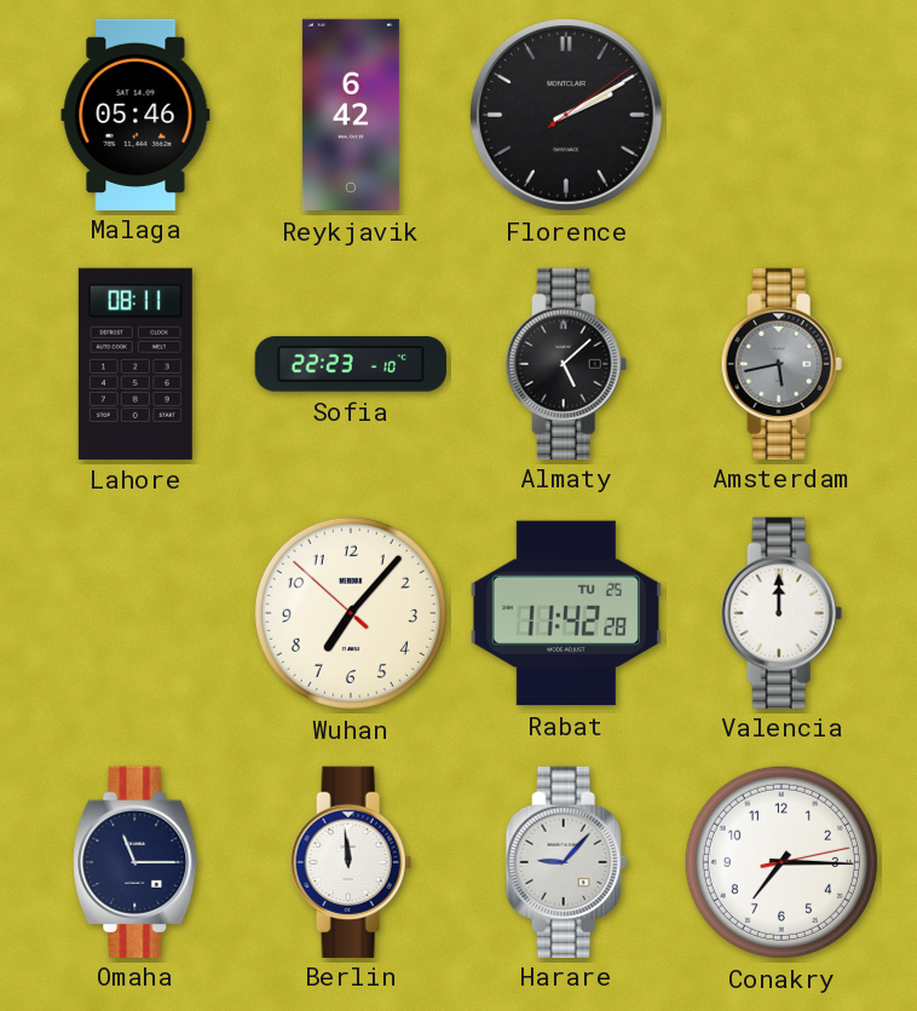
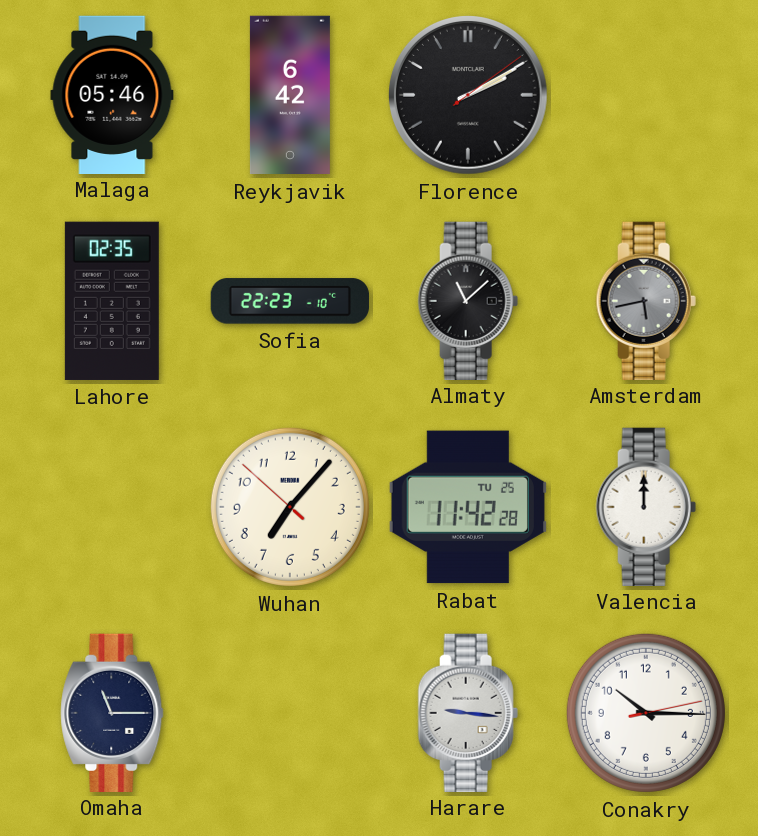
Lahore: 08:11 -> 02:35
Almaty: 5:08 -> 11:08
Berlin: 11:59 -> none
Harare: 9:07 -> 9:16
Conakry: 7:15 -> 10:15
